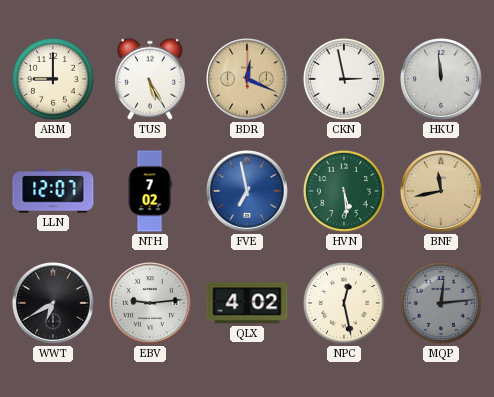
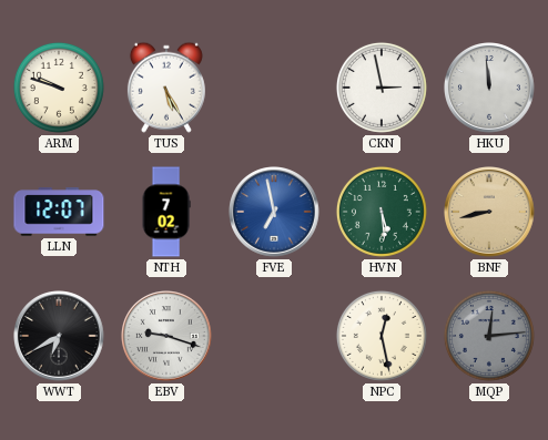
ARM: 9:00 -> 9:48
BDR: 12:19 -> none
BNF: 11:43 -> 8:43
EBV: 9:14 -> 9:18
QLX: 4:02 -> none
